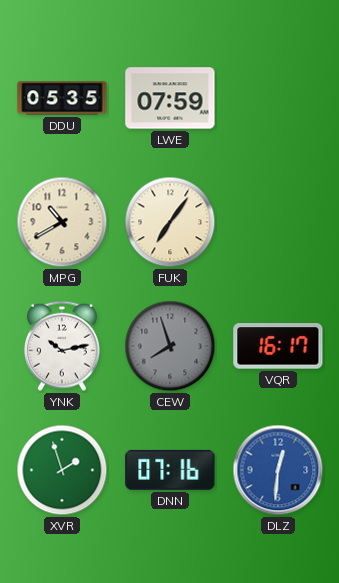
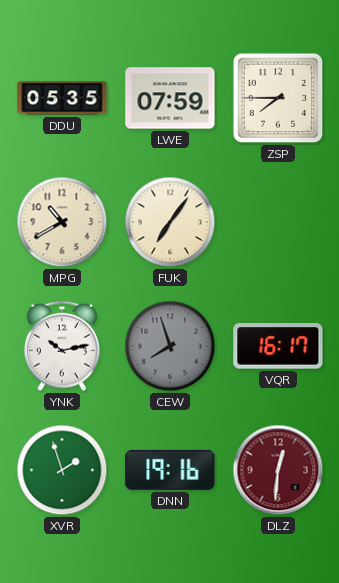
ZSP: none -> 7:45
DNN: 07:16 -> 19:16
DLZ dial: blue -> burgundy
